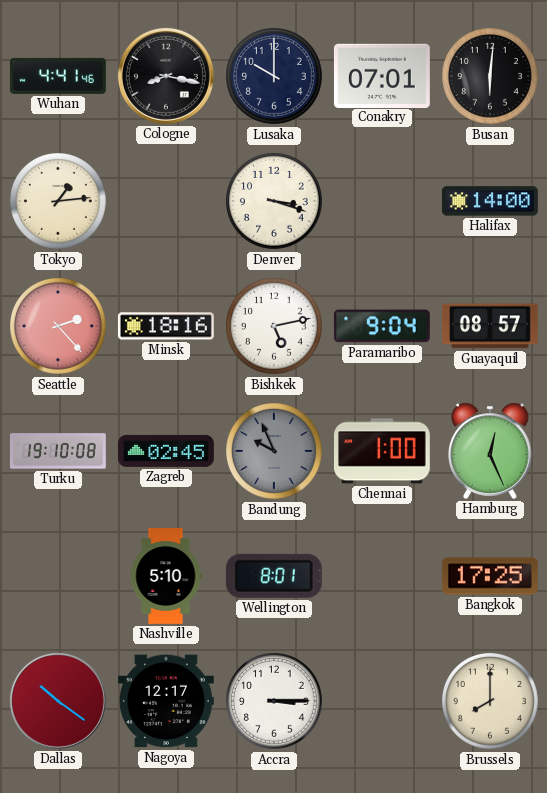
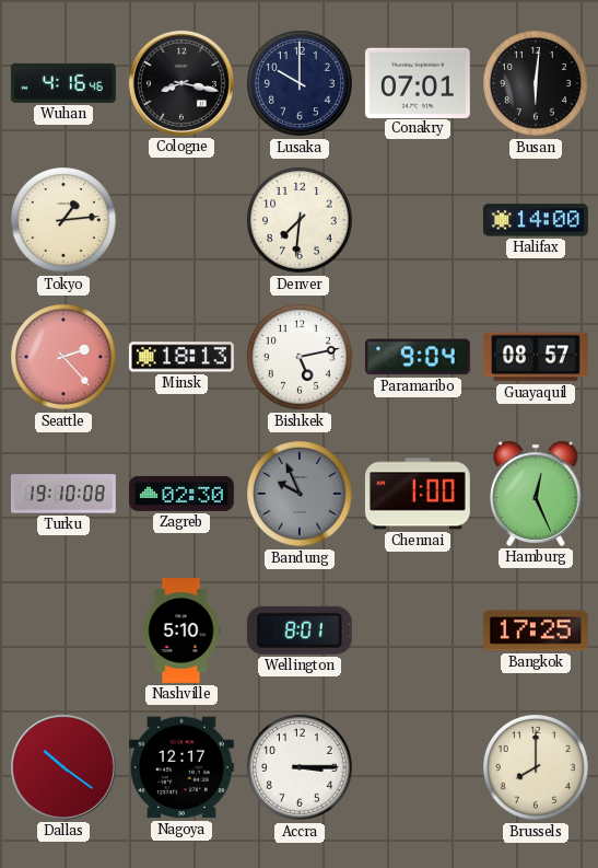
Wuhan: 4:41 -> 4:16
Denver: 3:18 -> 7:31
Minsk: 18:16 -> 18:13
Zagreb: 02:45 -> 02:30
